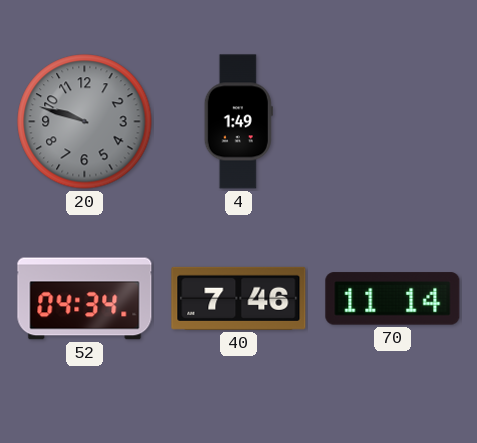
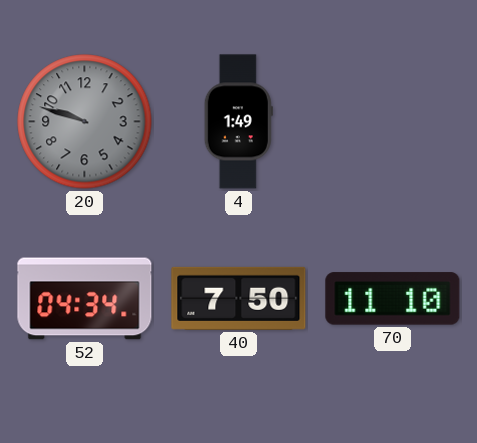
40: 7:46 -> 7:50
70: 11:14 -> 11:10
